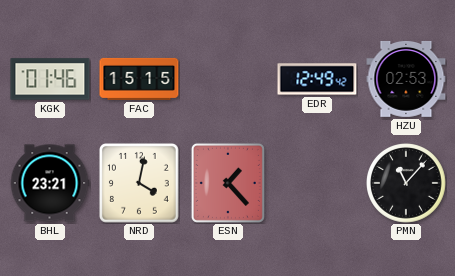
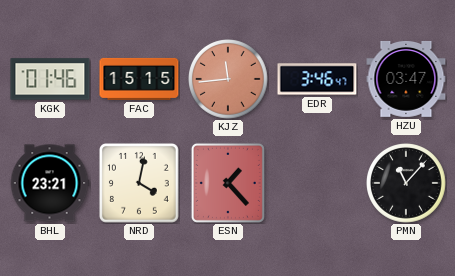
KJZ: none -> 11:44
EDR: 12:49 -> 3:46
HZU: 02:53 -> 03:47
